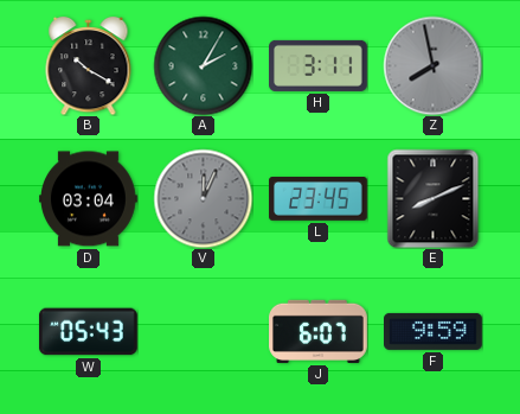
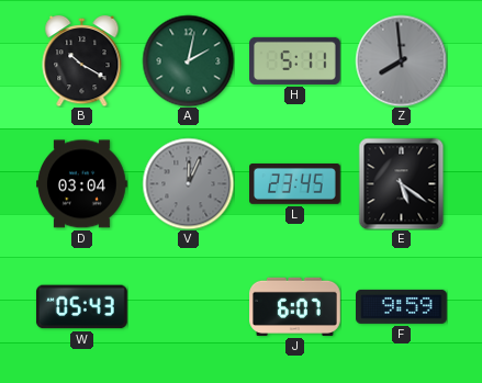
A: 2:05 -> 2:02
H: 3:11 -> 5:11
Z: 7:58 -> 7:59
E: 8:11 -> 5:21
